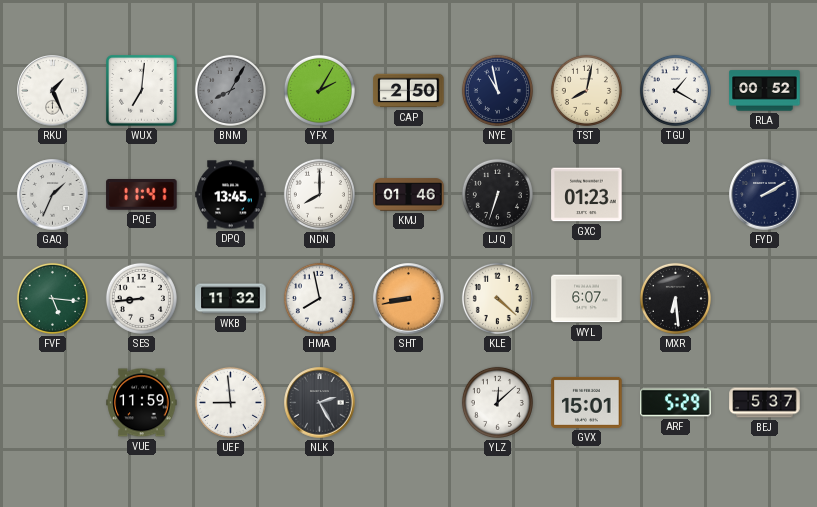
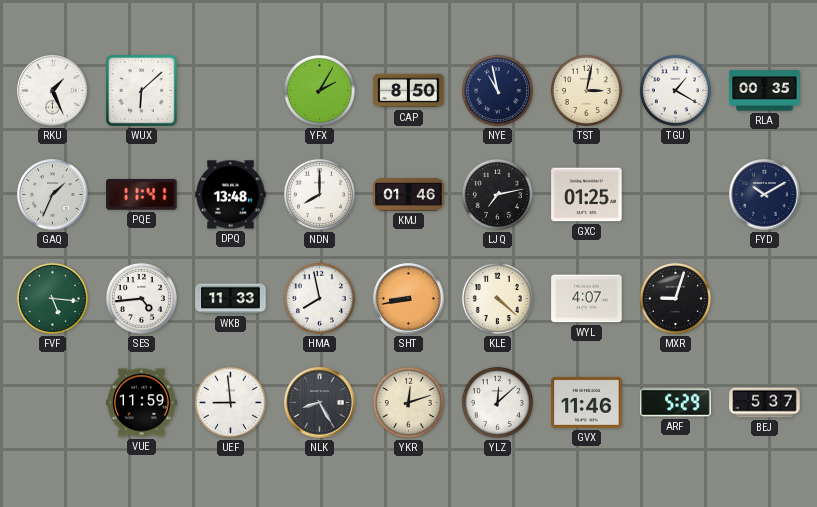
WUX: 7:01 -> 6:08
BNM: 8:05 -> none
CAP: 2:50 -> 8:50
TST: 8:02 -> 3:02
RLA: 00:52 -> 00:35
DPQ: 13:45 -> 13:48
LJQ: 6:33 -> 7:13
GXC: 01:23 -> 01:25
FYD: 2:10 -> 10:10
SES: 8:44 -> 4:44
WKB: 11:32 -> 11:33
WYL: 6:07 -> 4:07
MXR: 6:29 -> 9:03
NLK: 2:25 -> 8:25
YKR: none -> 12:12
GVX: 15:01 -> 11:46
